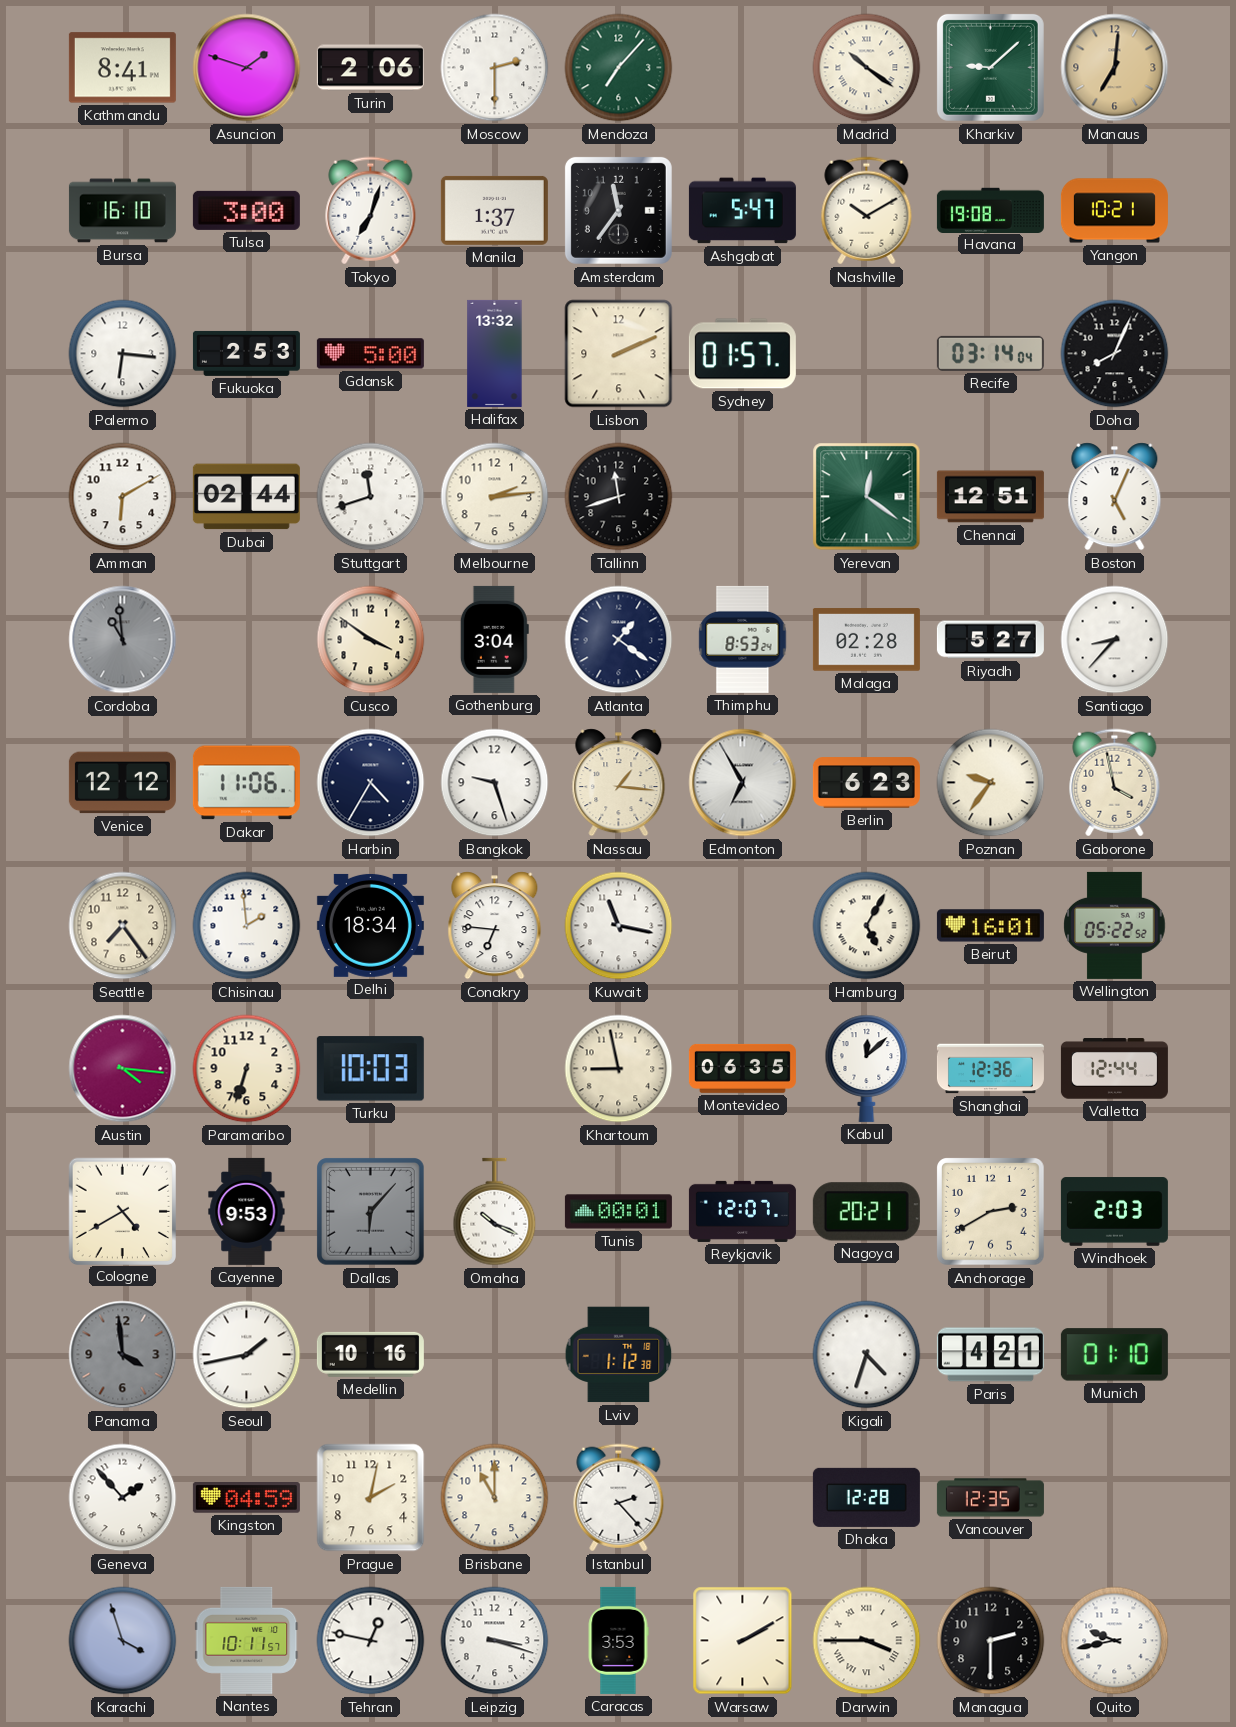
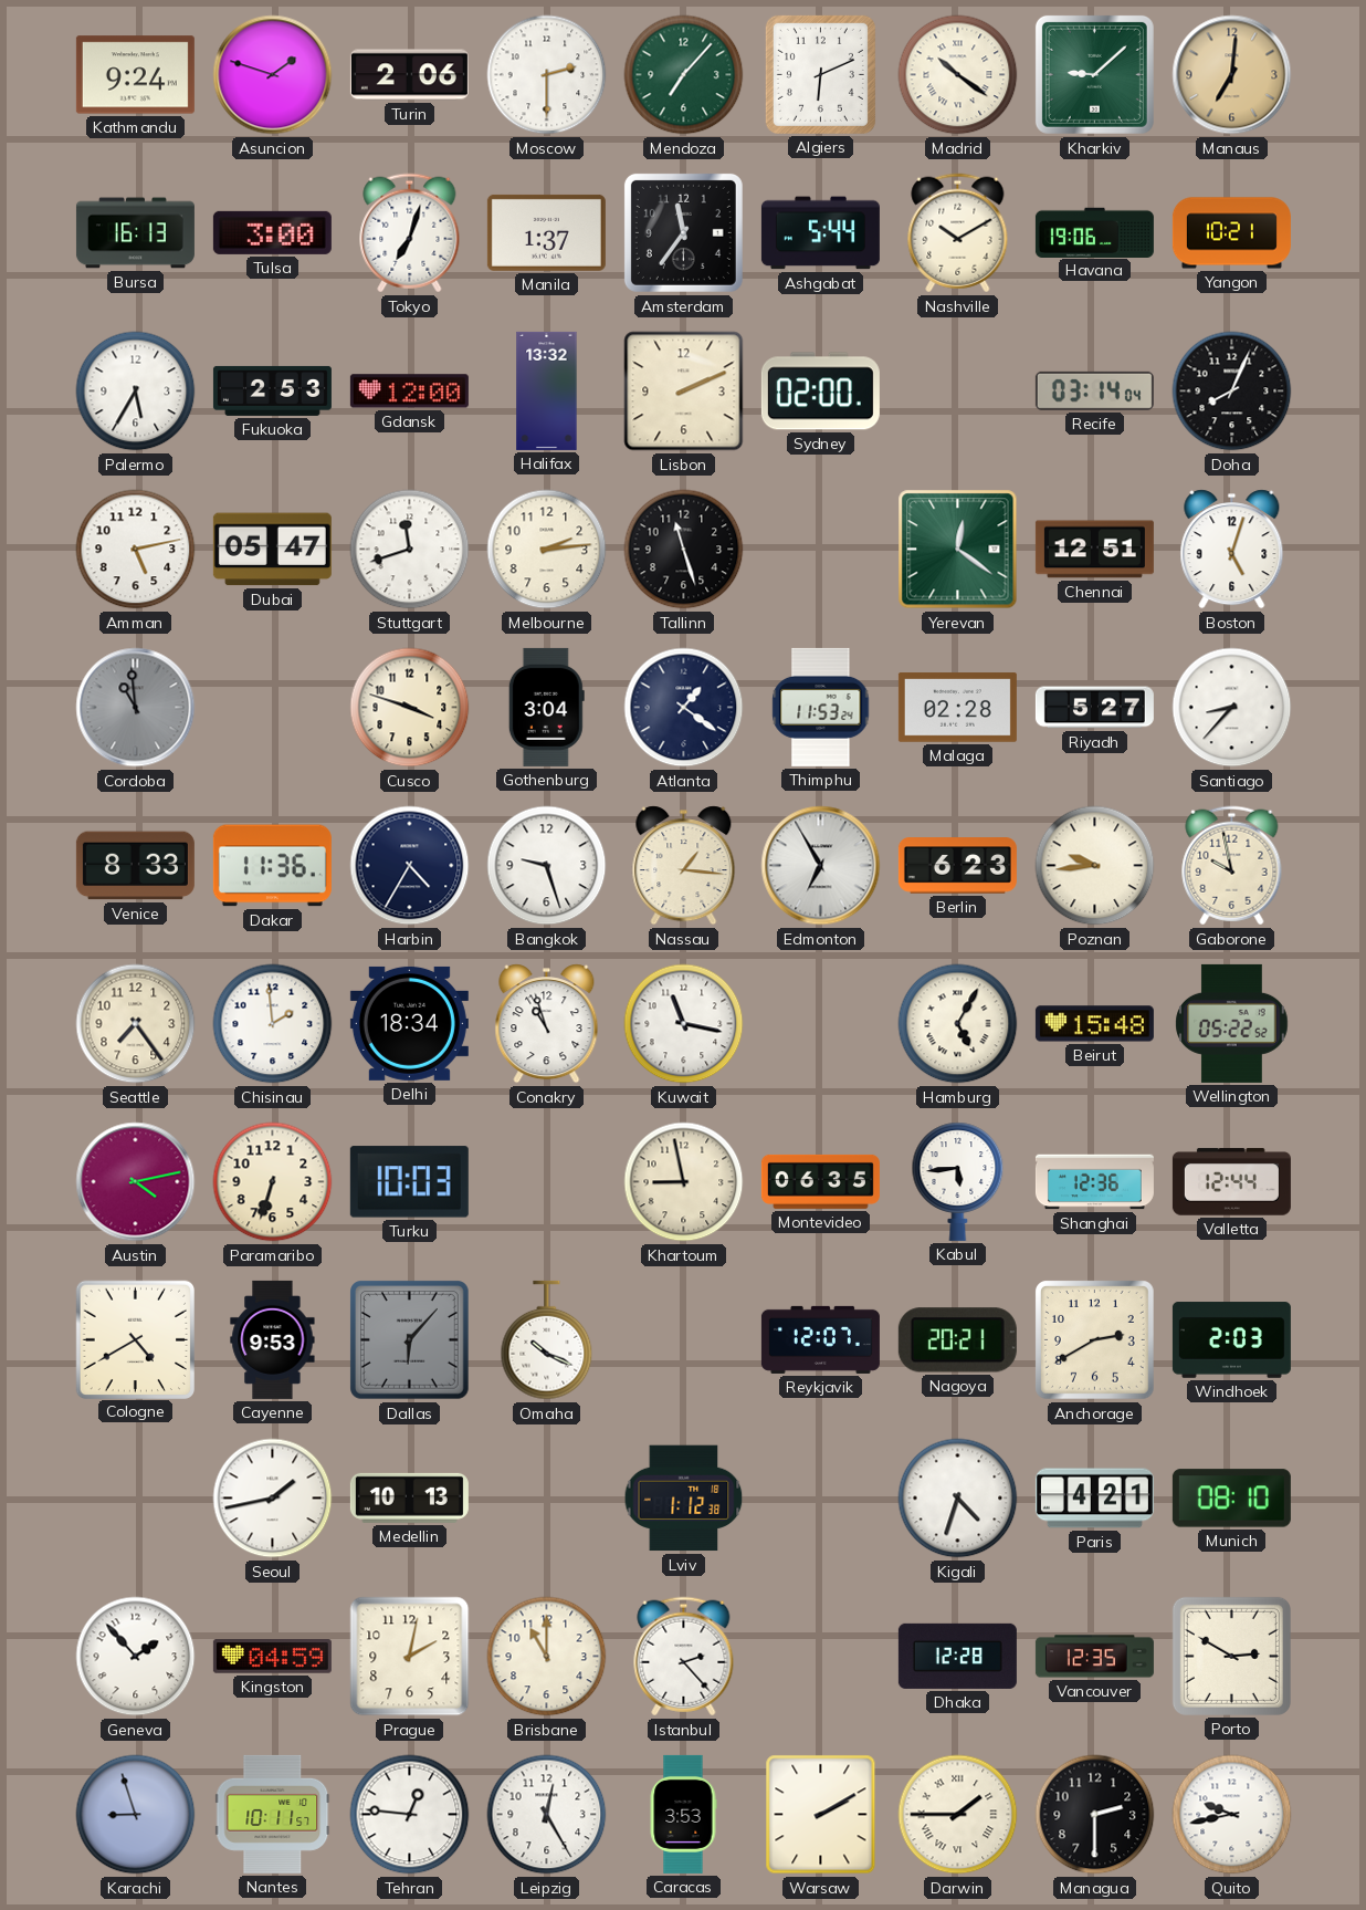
Kathmandu: 8:41 -> 9:24
Algiers: none -> 6:11
Bursa: 16:10 -> 16:13
Ashgabat: 5:47 -> 5:44
Havana: 19:08 -> 19:06
Palermo: 6:16 -> 5:35
Gdansk: 5:00 -> 12:00
Sydney: 01:57 -> 02:00
Amman: 6:10 -> 5:13
Dubai: 02:44 -> 05:47
Tallinn: 11:42 -> 11:27
Boston: 5:04 -> 5:03
Cusco: 3:51 -> 3:48
Thimphu: 8:53 -> 11:53
Venice: 12:12 -> 8:33
Dakar: 11:06 -> 11:36
Poznan: 9:36 -> 9:44
Gaborone: 3:58 -> 9:58
Conakry: 6:46 -> 10:57
Beirut: 16:01 -> 15:48
Austin: 4:16 -> 4:13
Kabul: 12:08 -> 5:44
Tunis: 00:01 -> none
Panama: 3:59 -> none
Medellin: 10:16 -> 10:13
Munich: 01:10 -> 08:10
Porto: none -> 2:50
Karachi: 3:57 -> 8:57
Tehran: 12:47 -> 12:46
Leipzig: 3:18 -> 12:25
Darwin: 3:45 -> 1:45
